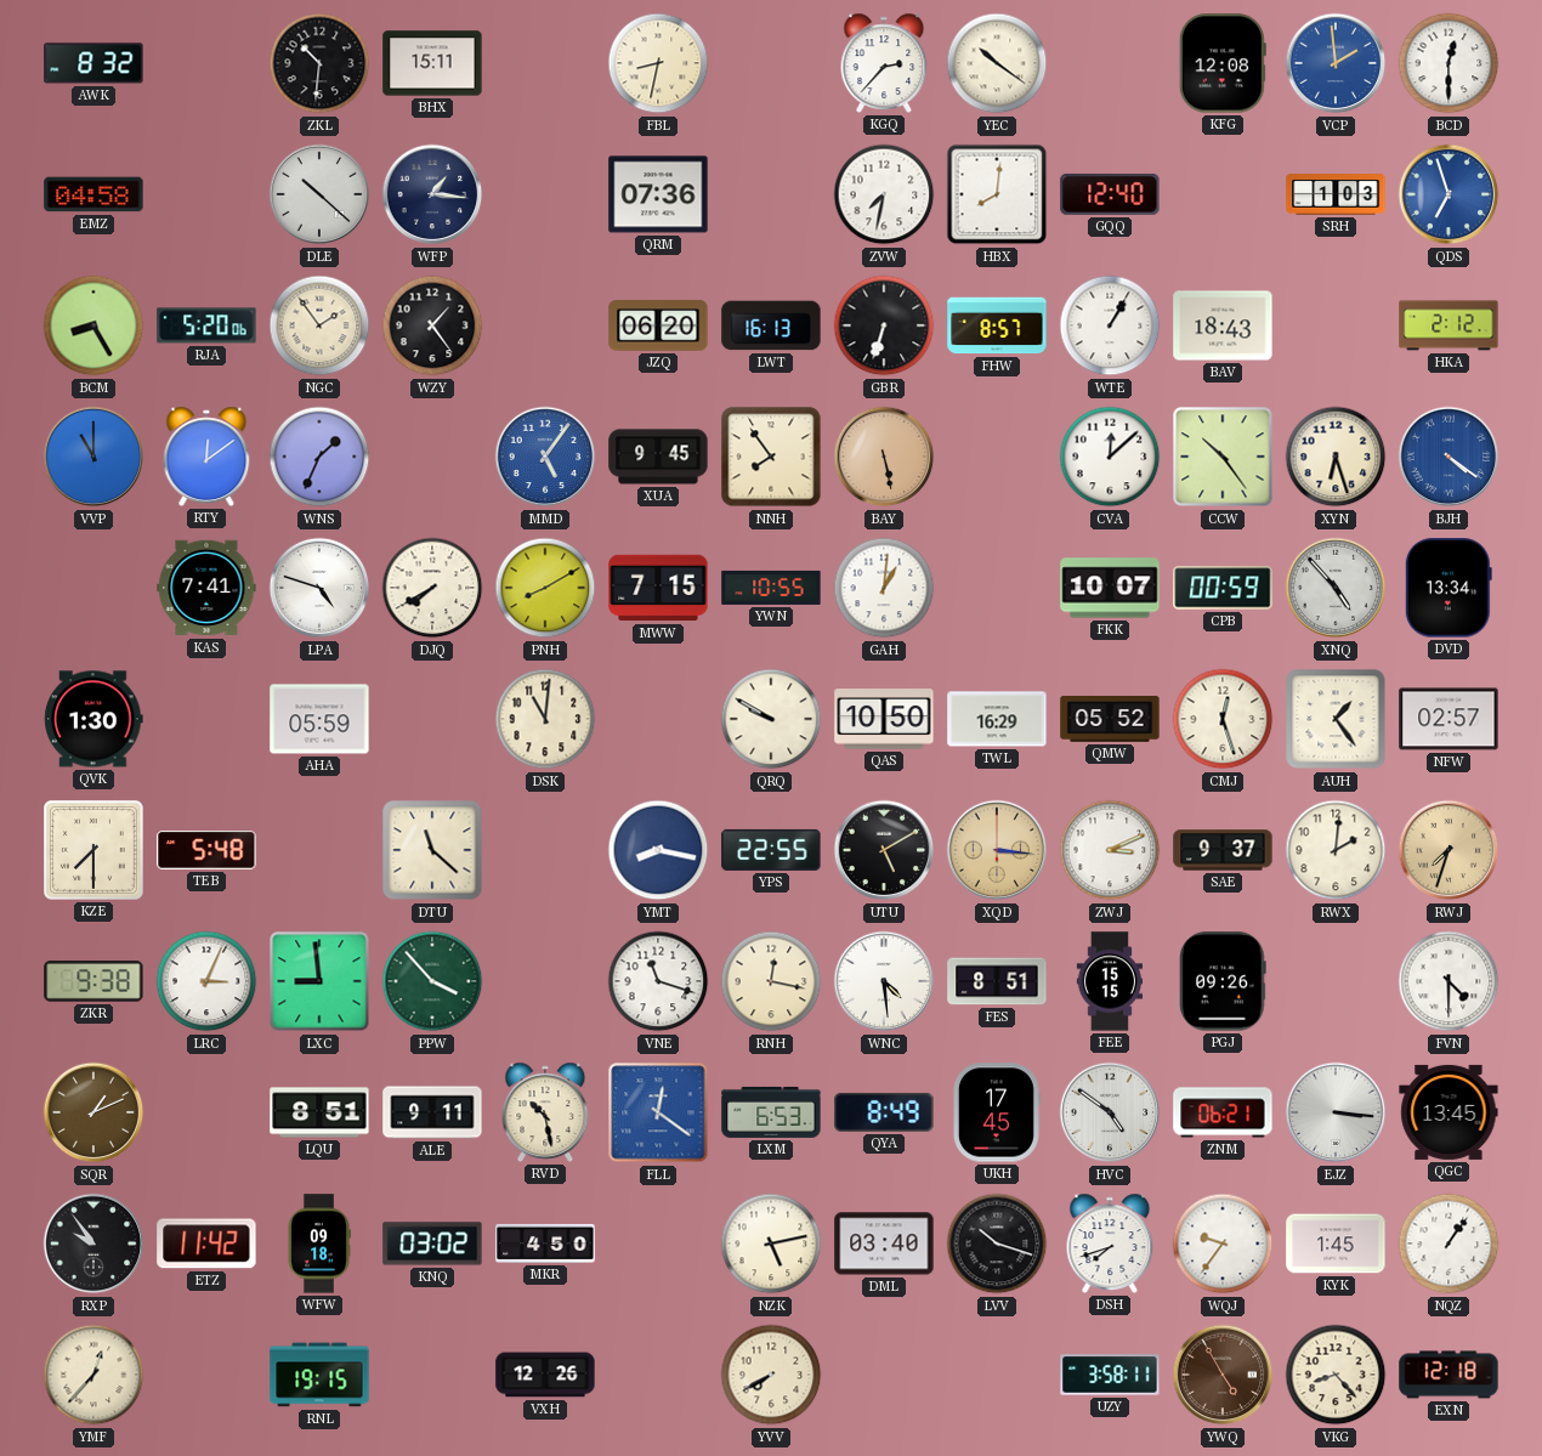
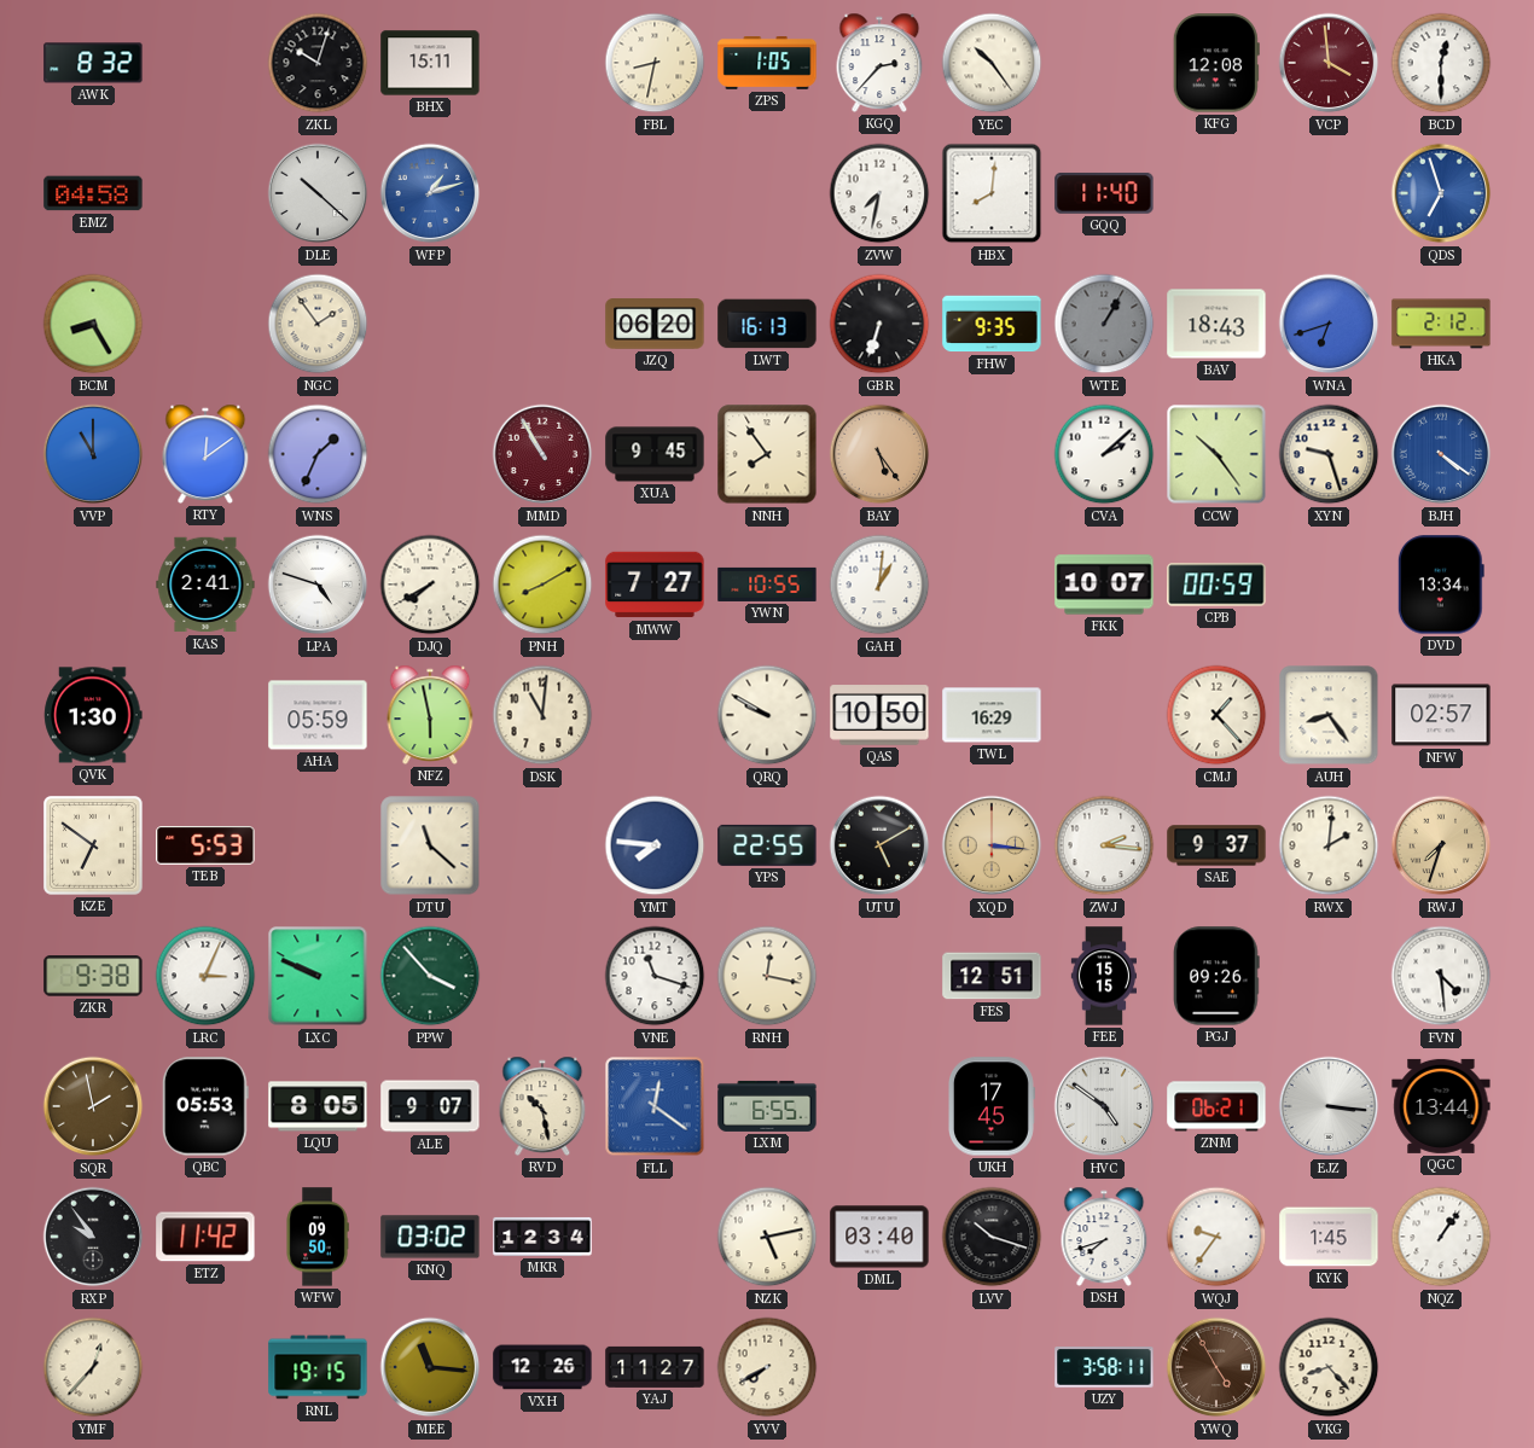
ZKL: 10:31 -> 10:03
ZPS: none -> 1:05
YEC: 10:21 -> 10:24
VCP: 1:59 -> 3:59
VCP dial: blue -> burgundy
WFP: 1:16 -> 1:12
WFP dial: navy -> blue
QRM: 07:36 -> none
GQQ: 12:40 -> 11:40
SRH: 1:03 -> none
RJA: 5:20 -> none
WZY: 1:24 -> none
FHW: 8:57 -> 9:35
WTE dial: white -> grey
WNA: none -> 6:42
MMD: 5:06 -> 10:55
MMD dial: blue -> burgundy
BAY: 5:28 -> 5:24
CVA: 12:08 -> 2:08
XYN: 6:27 -> 9:27
KAS: 7:41 -> 2:41
MWW: 7:15 -> 7:27
XNQ: 4:53 -> none
NFZ: none -> 5:58
QMW: 05:52 -> none
CMJ: 12:27 -> 1:23
AUH: 1:24 -> 8:24
KZE: 7:30 -> 6:51
TEB: 5:48 -> 5:53
YMT: 8:17 -> 7:46
ZWJ: 3:11 -> 2:16
LXC: 8:59 -> 9:49
WNC: 4:29 -> none
FES: 8:51 -> 12:51
FVN: 4:30 -> 4:29
SQR: 1:11 -> 1:58
QBC: none -> 05:53
LQU: 8:51 -> 8:05
ALE: 9:11 -> 9:07
LXM: 6:53 -> 6:55
QYA: 8:49 -> none
QGC: 13:45 -> 13:44
WFW: 09:18 -> 09:50
MKR: 4:50 -> 12:34
MEE: none -> 11:16
YAJ: none -> 11:27
EXN: 12:18 -> none
